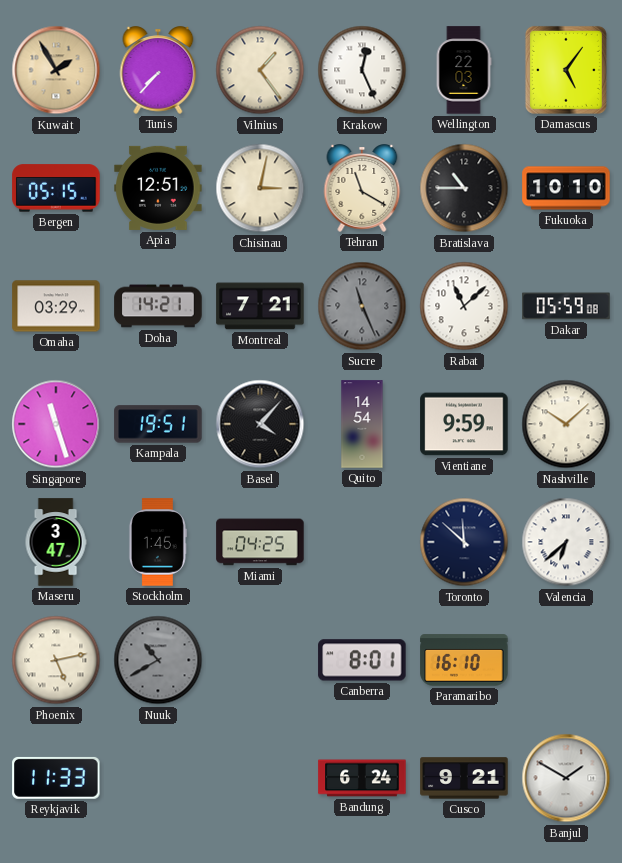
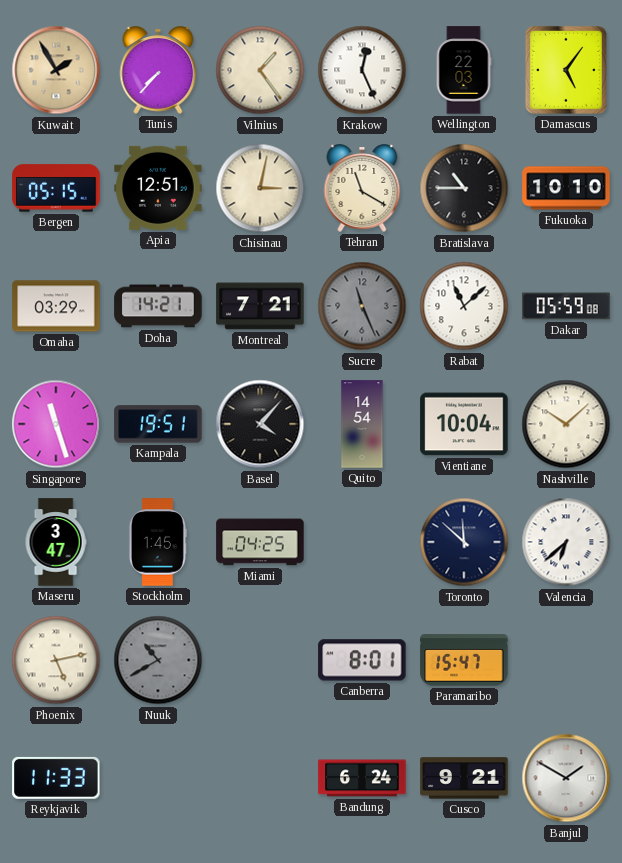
Vientiane: 9:59 -> 10:04
Paramaribo: 16:10 -> 15:47
